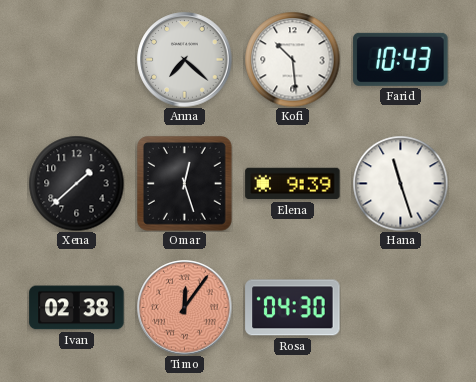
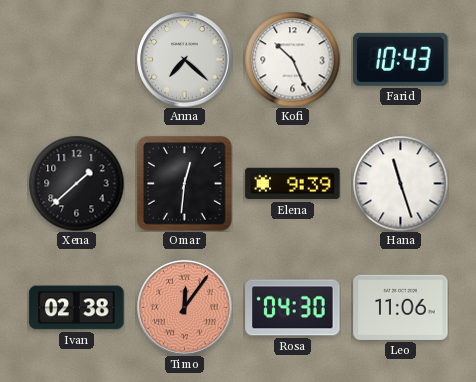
Kofi: 10:29 -> 10:26
Omar: 12:27 -> 12:31
Leo: none -> 11:06
